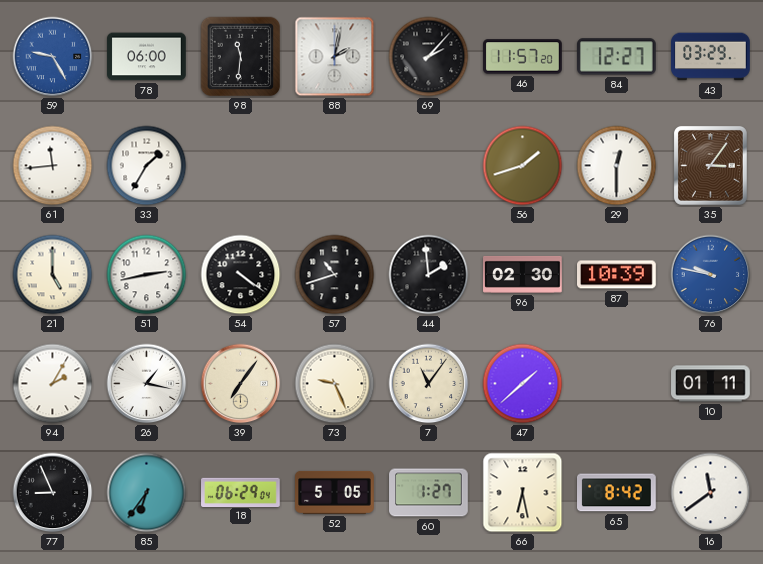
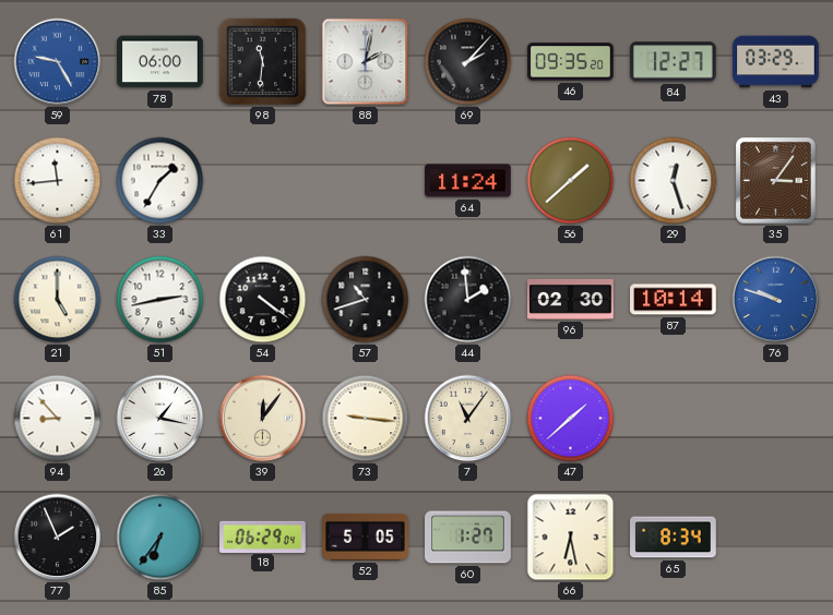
46: 11:57 -> 09:35
64: none -> 11:24
56: 1:42 -> 1:38
29: 12:30 -> 12:27
87: 10:39 -> 10:14
76: 9:47 -> 9:48
94: 2:05 -> 8:53
39: 7:06 -> 12:06
73: 9:26 -> 9:16
10: 01:11 -> none
77: 8:56 -> 1:56
65: 8:42 -> 8:34
16: 11:39 -> none
